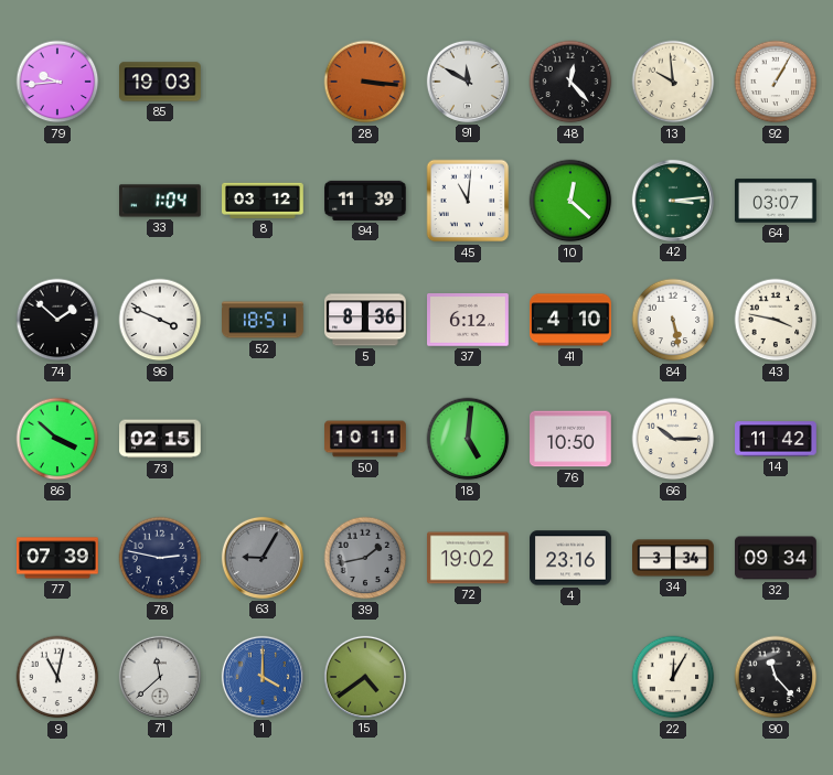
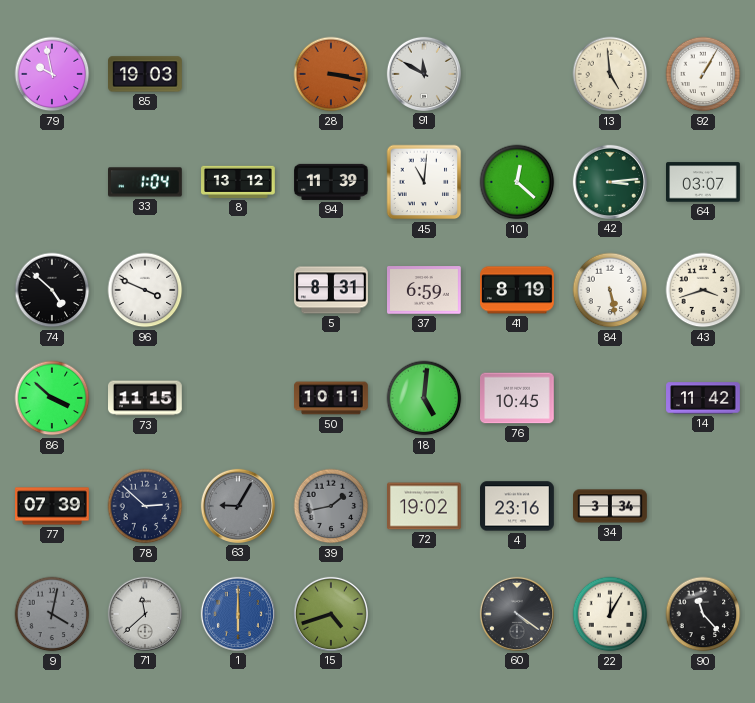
79: 9:44 -> 9:58
28: 3:16 -> 3:17
48: 12:23 -> none
13: 9:59 -> 4:59
8: 03:12 -> 13:12
74: 1:52 -> 4:52
52: 18:51 -> none
5: 8:36 -> 8:31
37: 6:12 -> 6:59
41: 4:10 -> 8:19
43: 3:47 -> 3:42
73: 02:15 -> 11:15
76: 10:50 -> 10:45
66: 10:15 -> none
78: 2:47 -> 2:52
32: 09:34 -> none
9: 11:02 -> 4:02
9 dial: white -> grey
1: 4:00 -> 6:00
15: 4:39 -> 4:42
60: none -> 4:21
